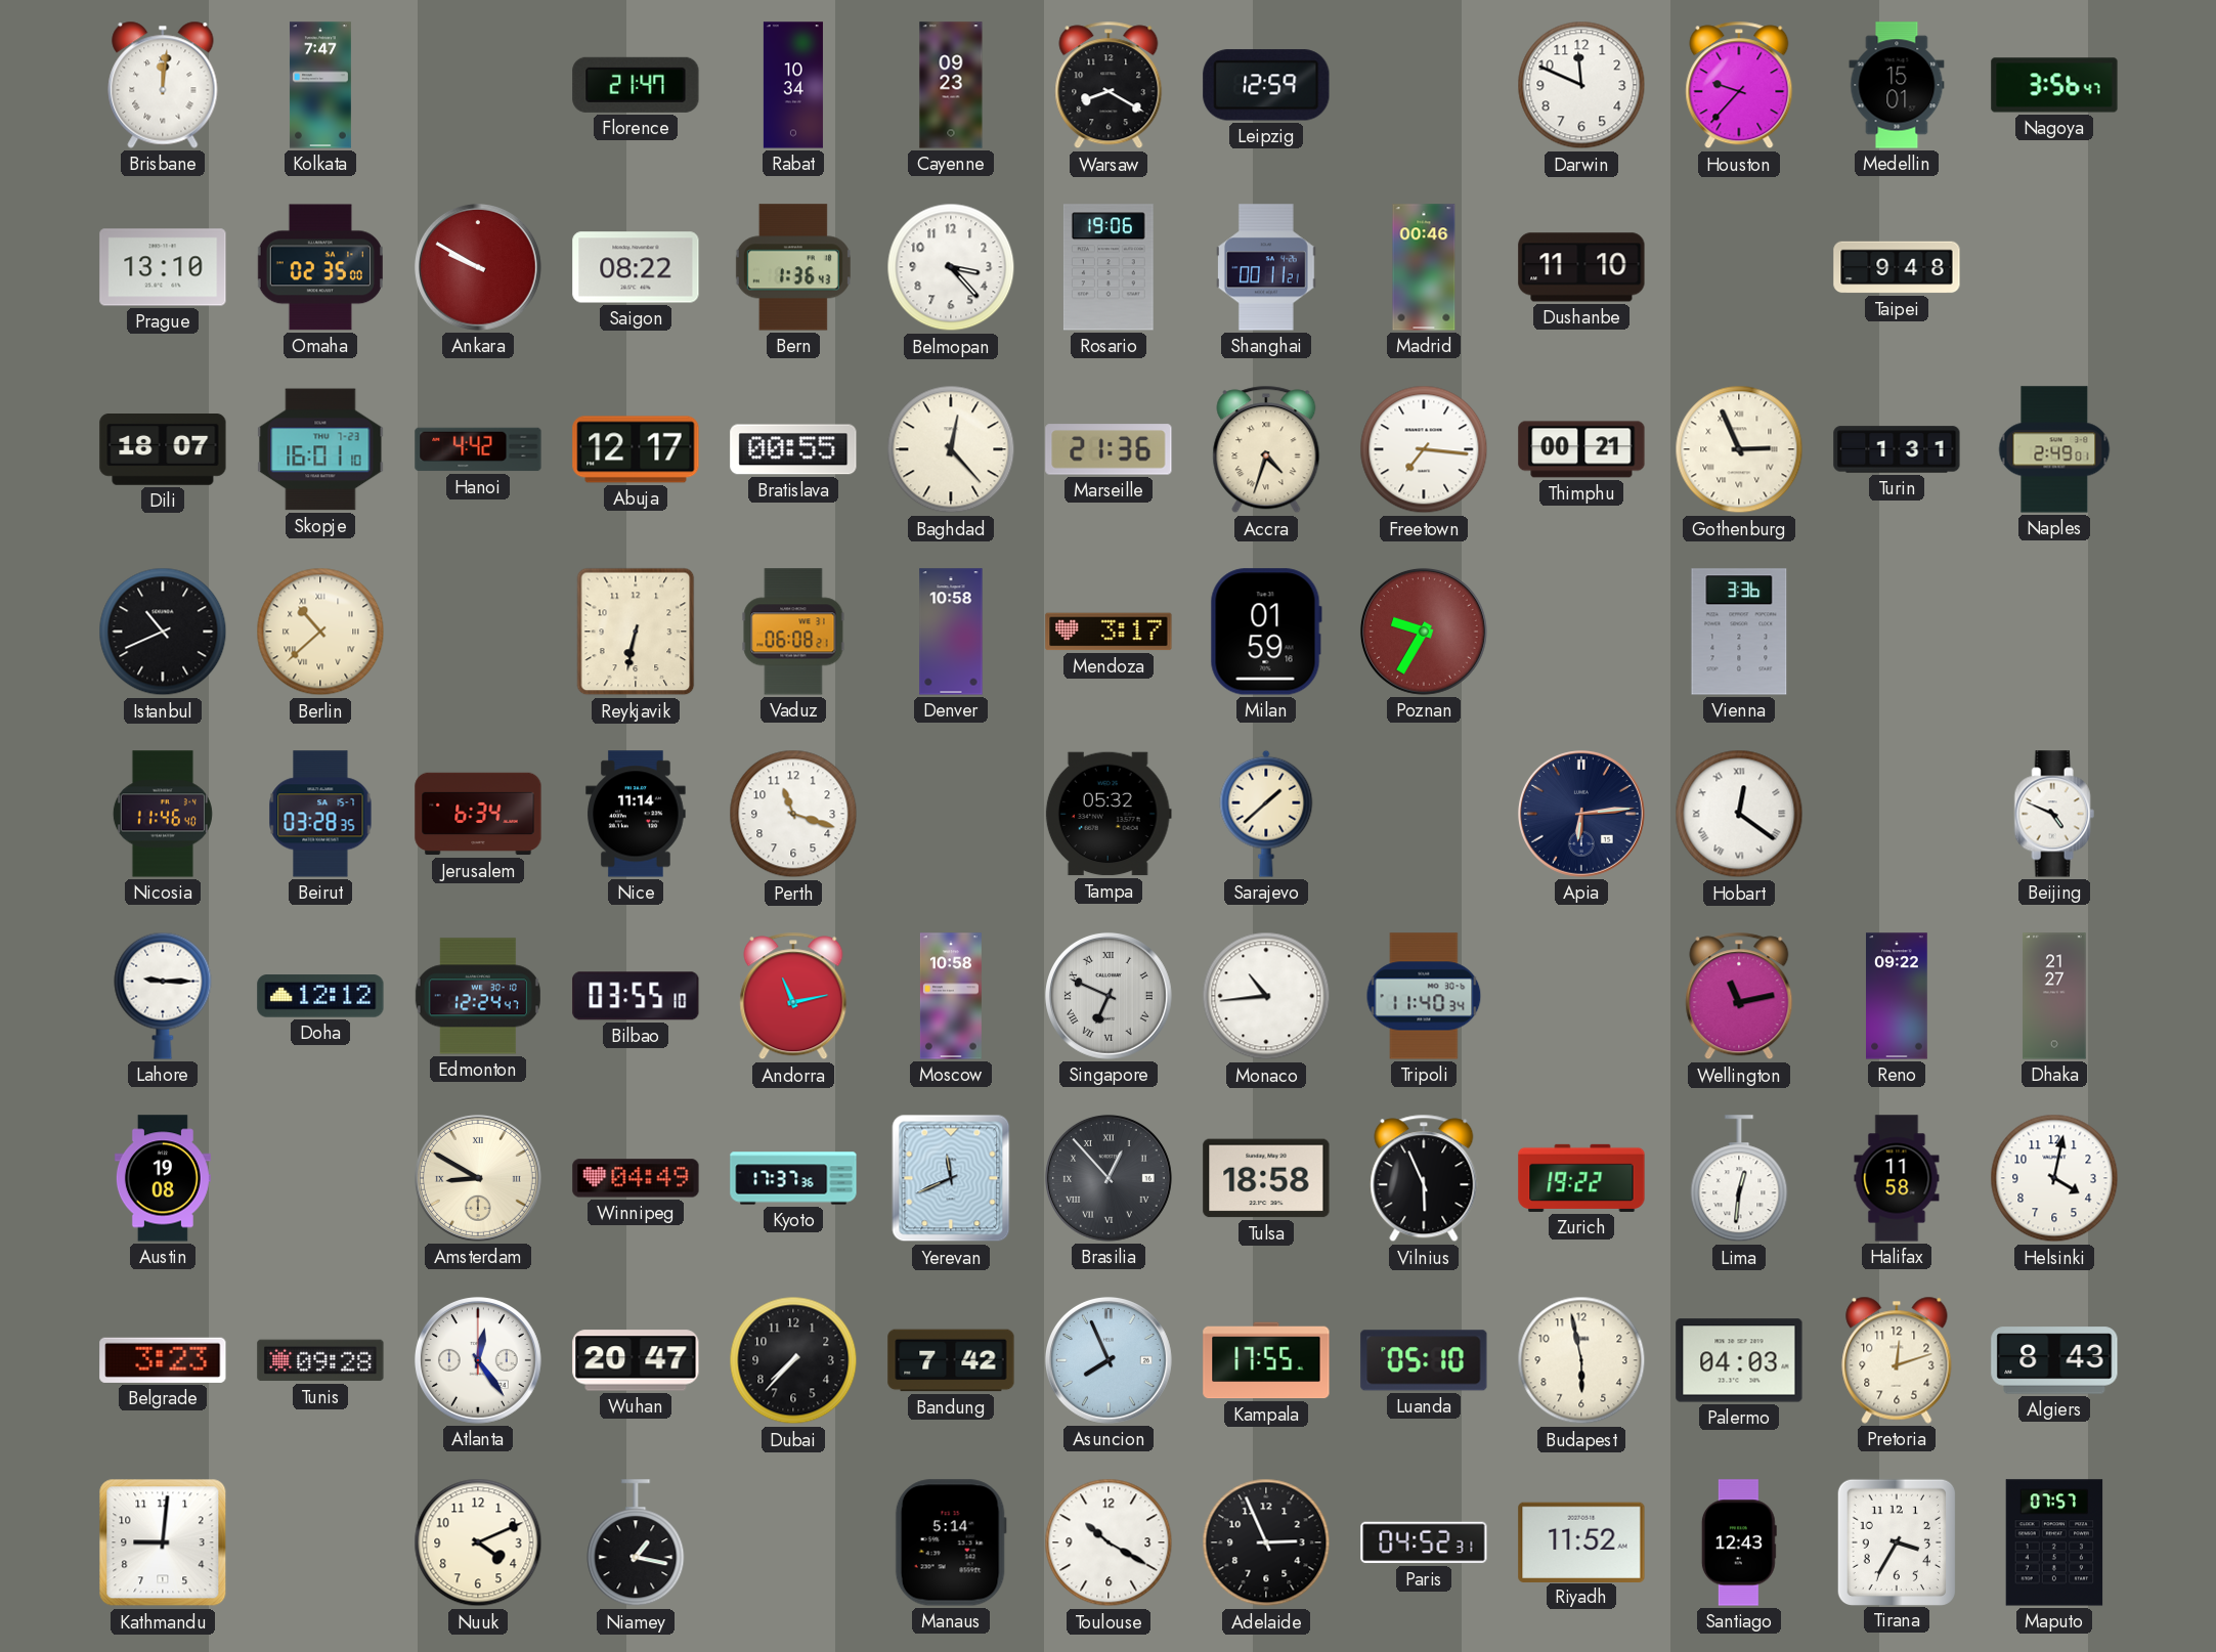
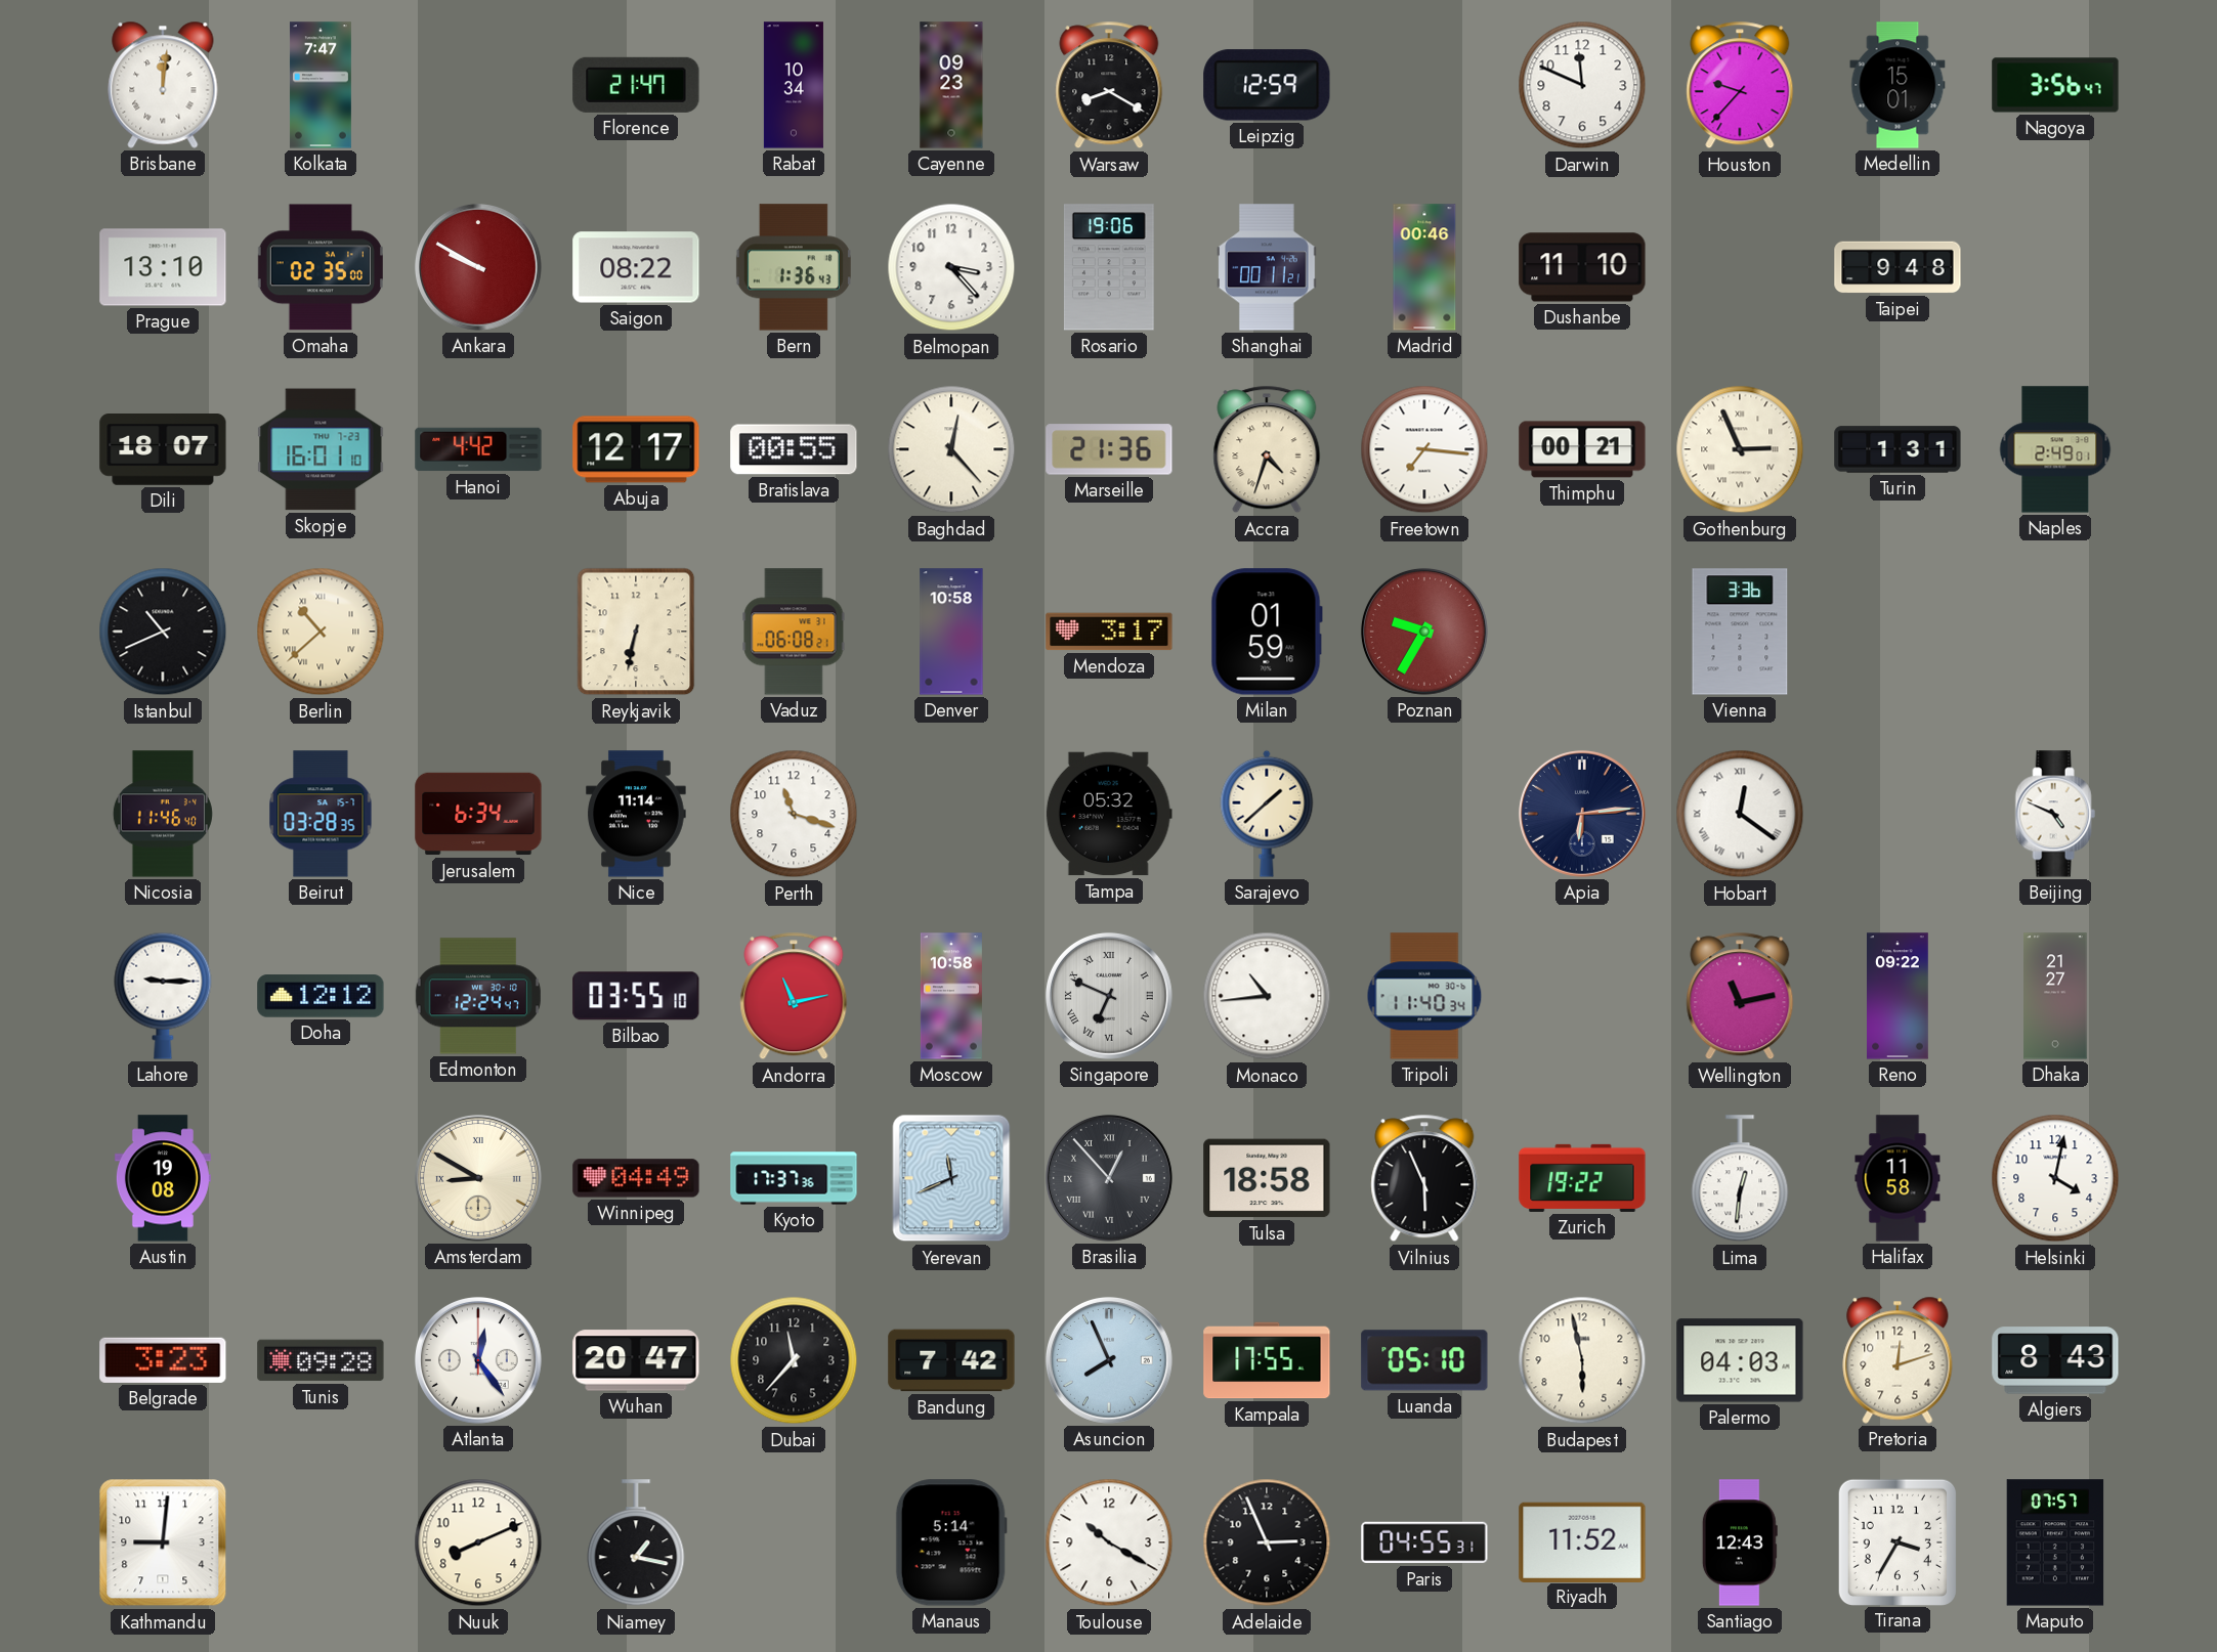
Dubai: 7:37 -> 11:37
Nuuk: 4:11 -> 8:11
Paris: 04:52 -> 04:55
